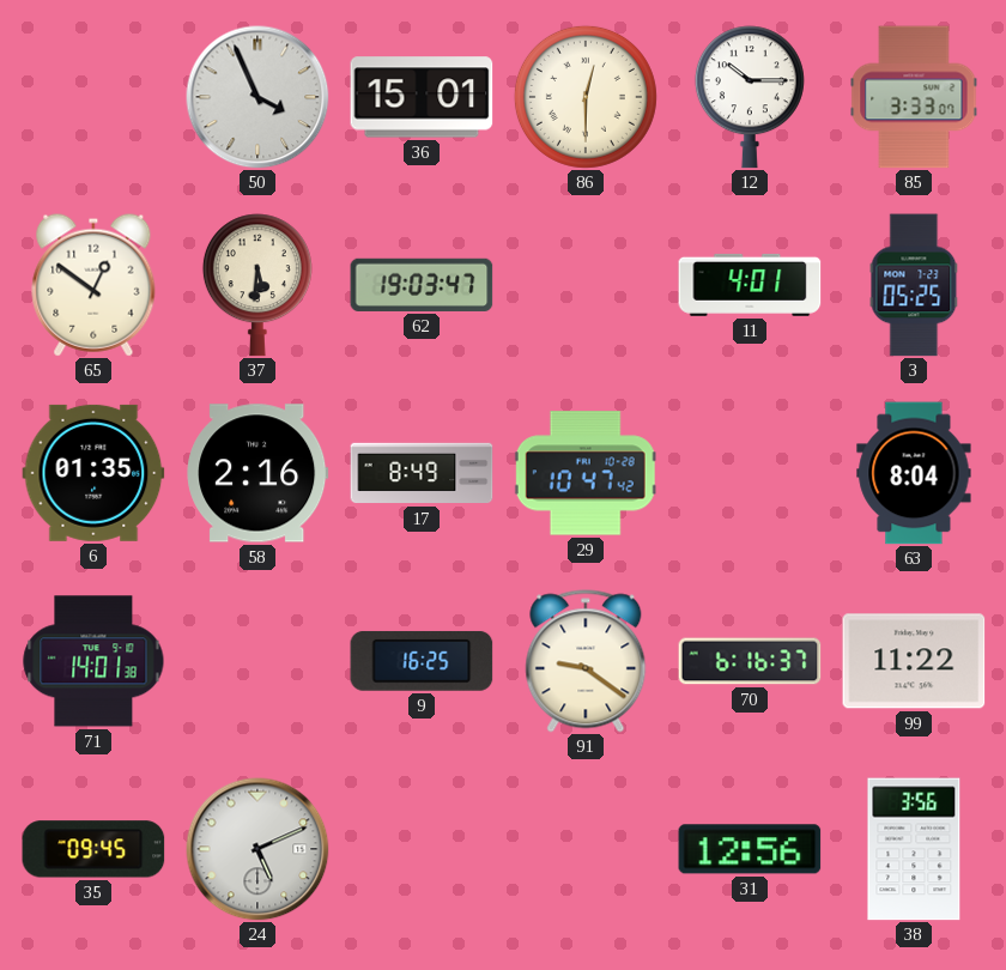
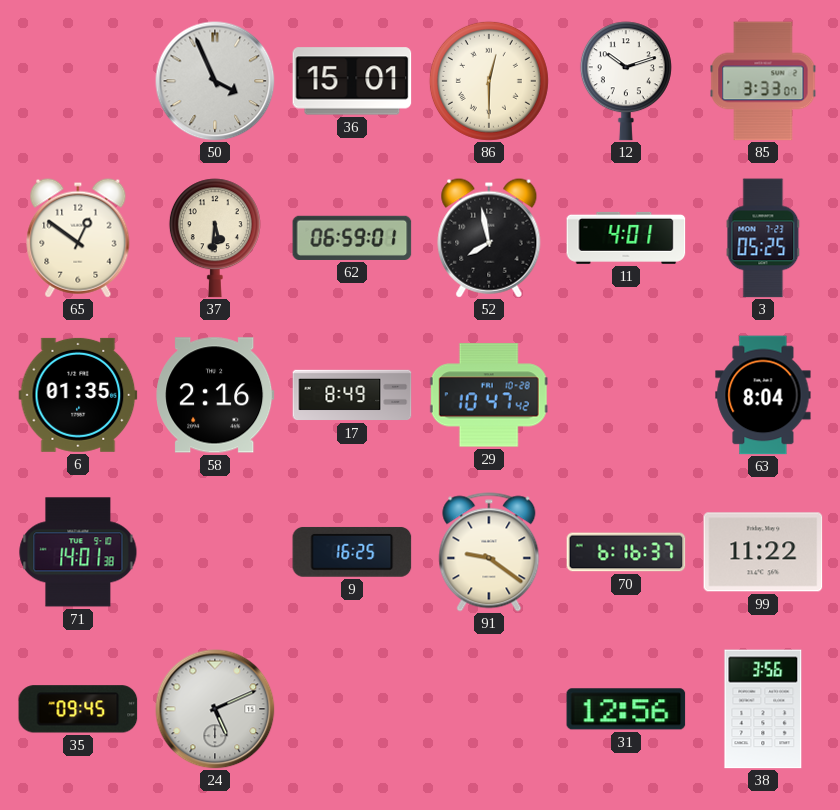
12: 10:15 -> 10:12
62: 19:03 -> 06:59
52: none -> 7:58
